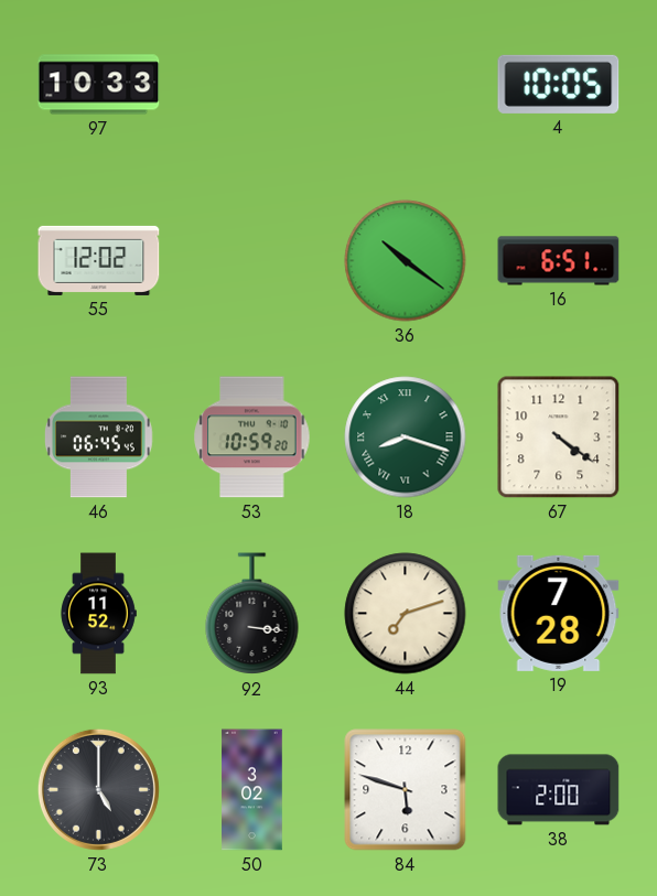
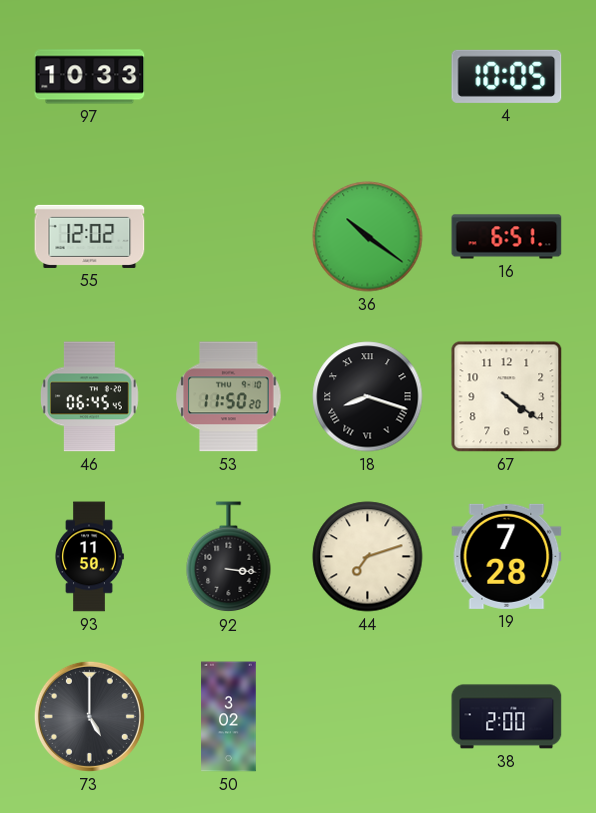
53: 10:59 -> 11:50
18 dial: green -> black
93: 11:52 -> 11:50
84: 5:48 -> none
